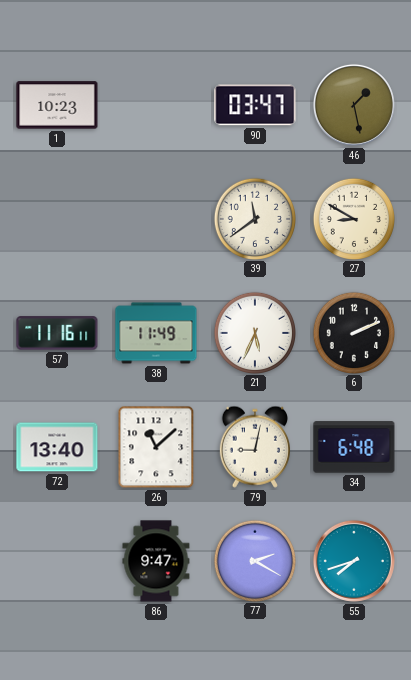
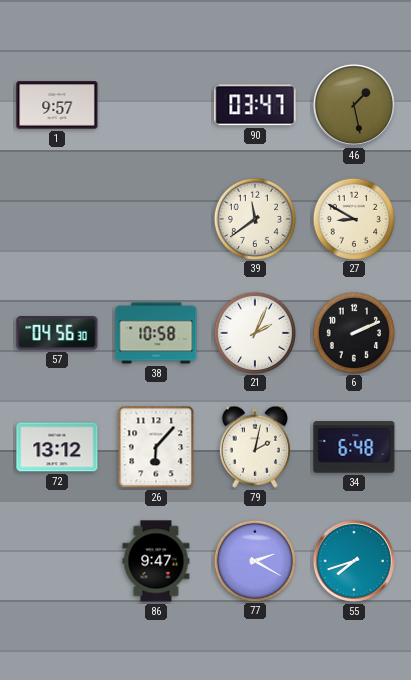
1: 10:23 -> 9:57
57: 11:16 -> 04:56
38: 11:49 -> 10:58
21: 5:34 -> 2:04
72: 13:40 -> 13:12
26: 11:08 -> 6:07
79: 9:02 -> 2:02
